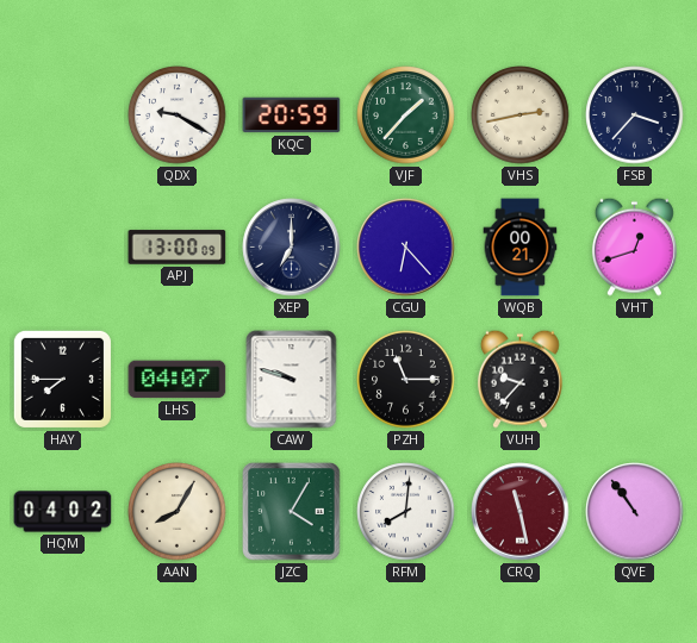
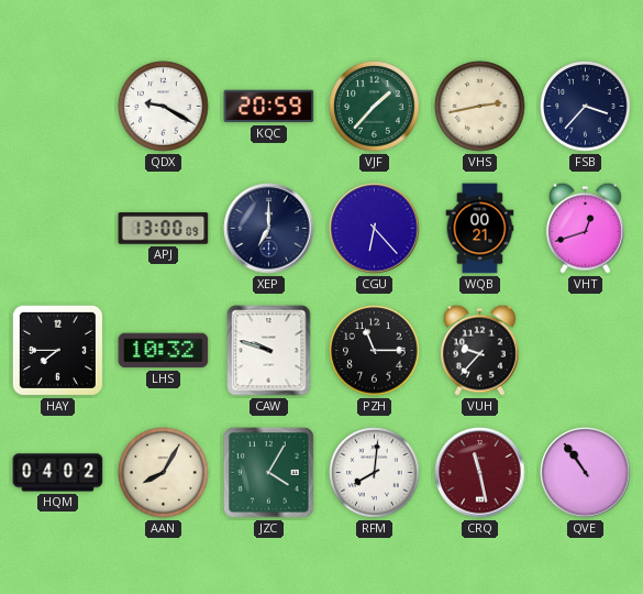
LHS: 04:07 -> 10:32
